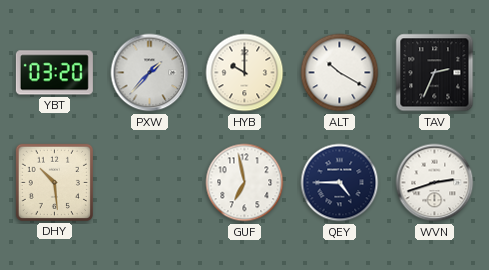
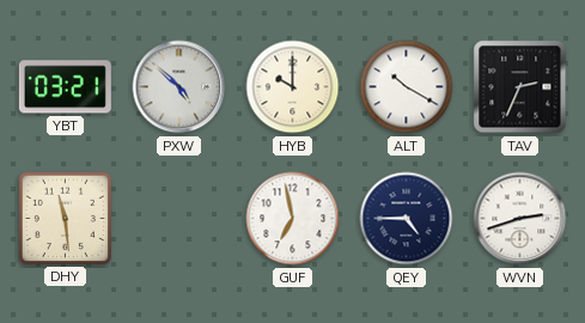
YBT: 03:20 -> 03:21
PXW: 1:37 -> 4:52
DHY: 10:29 -> 11:29
